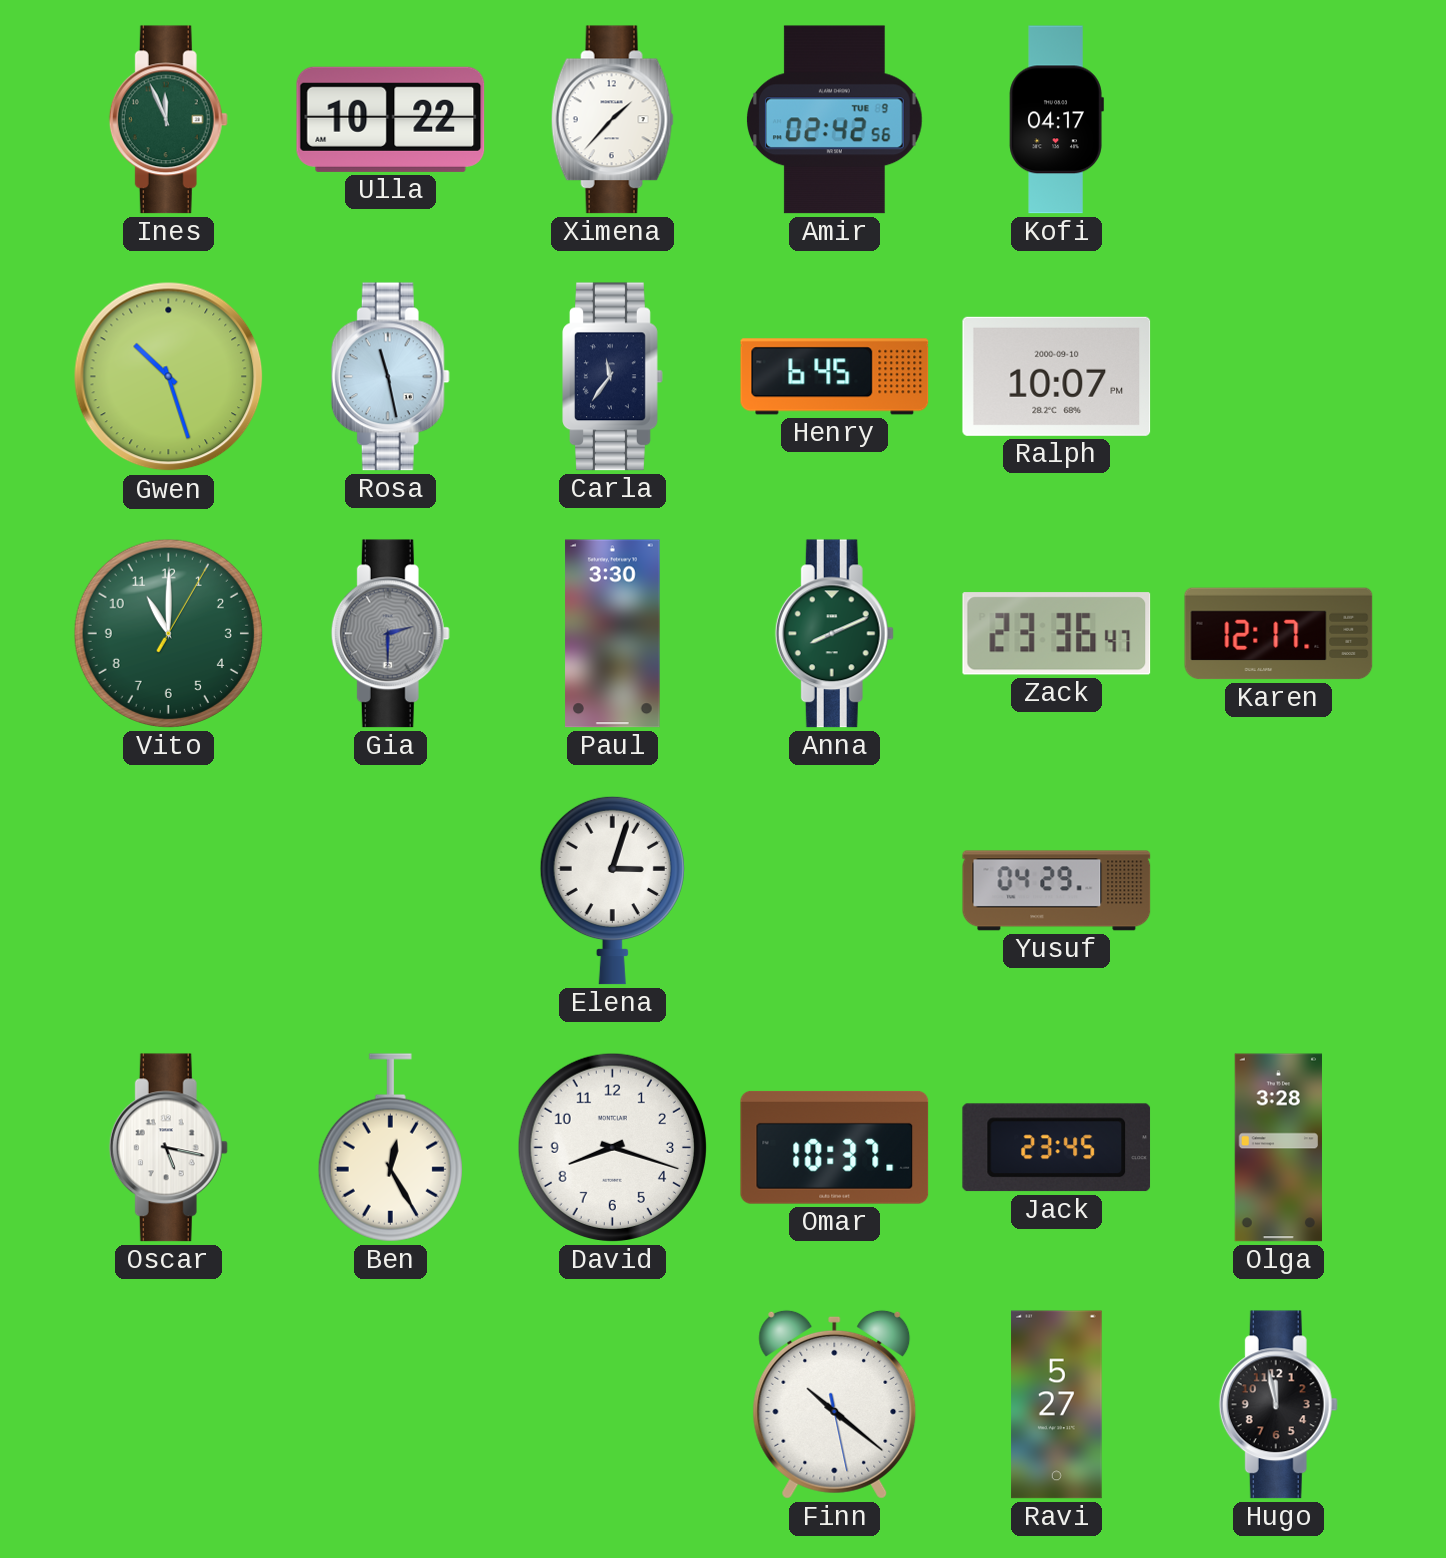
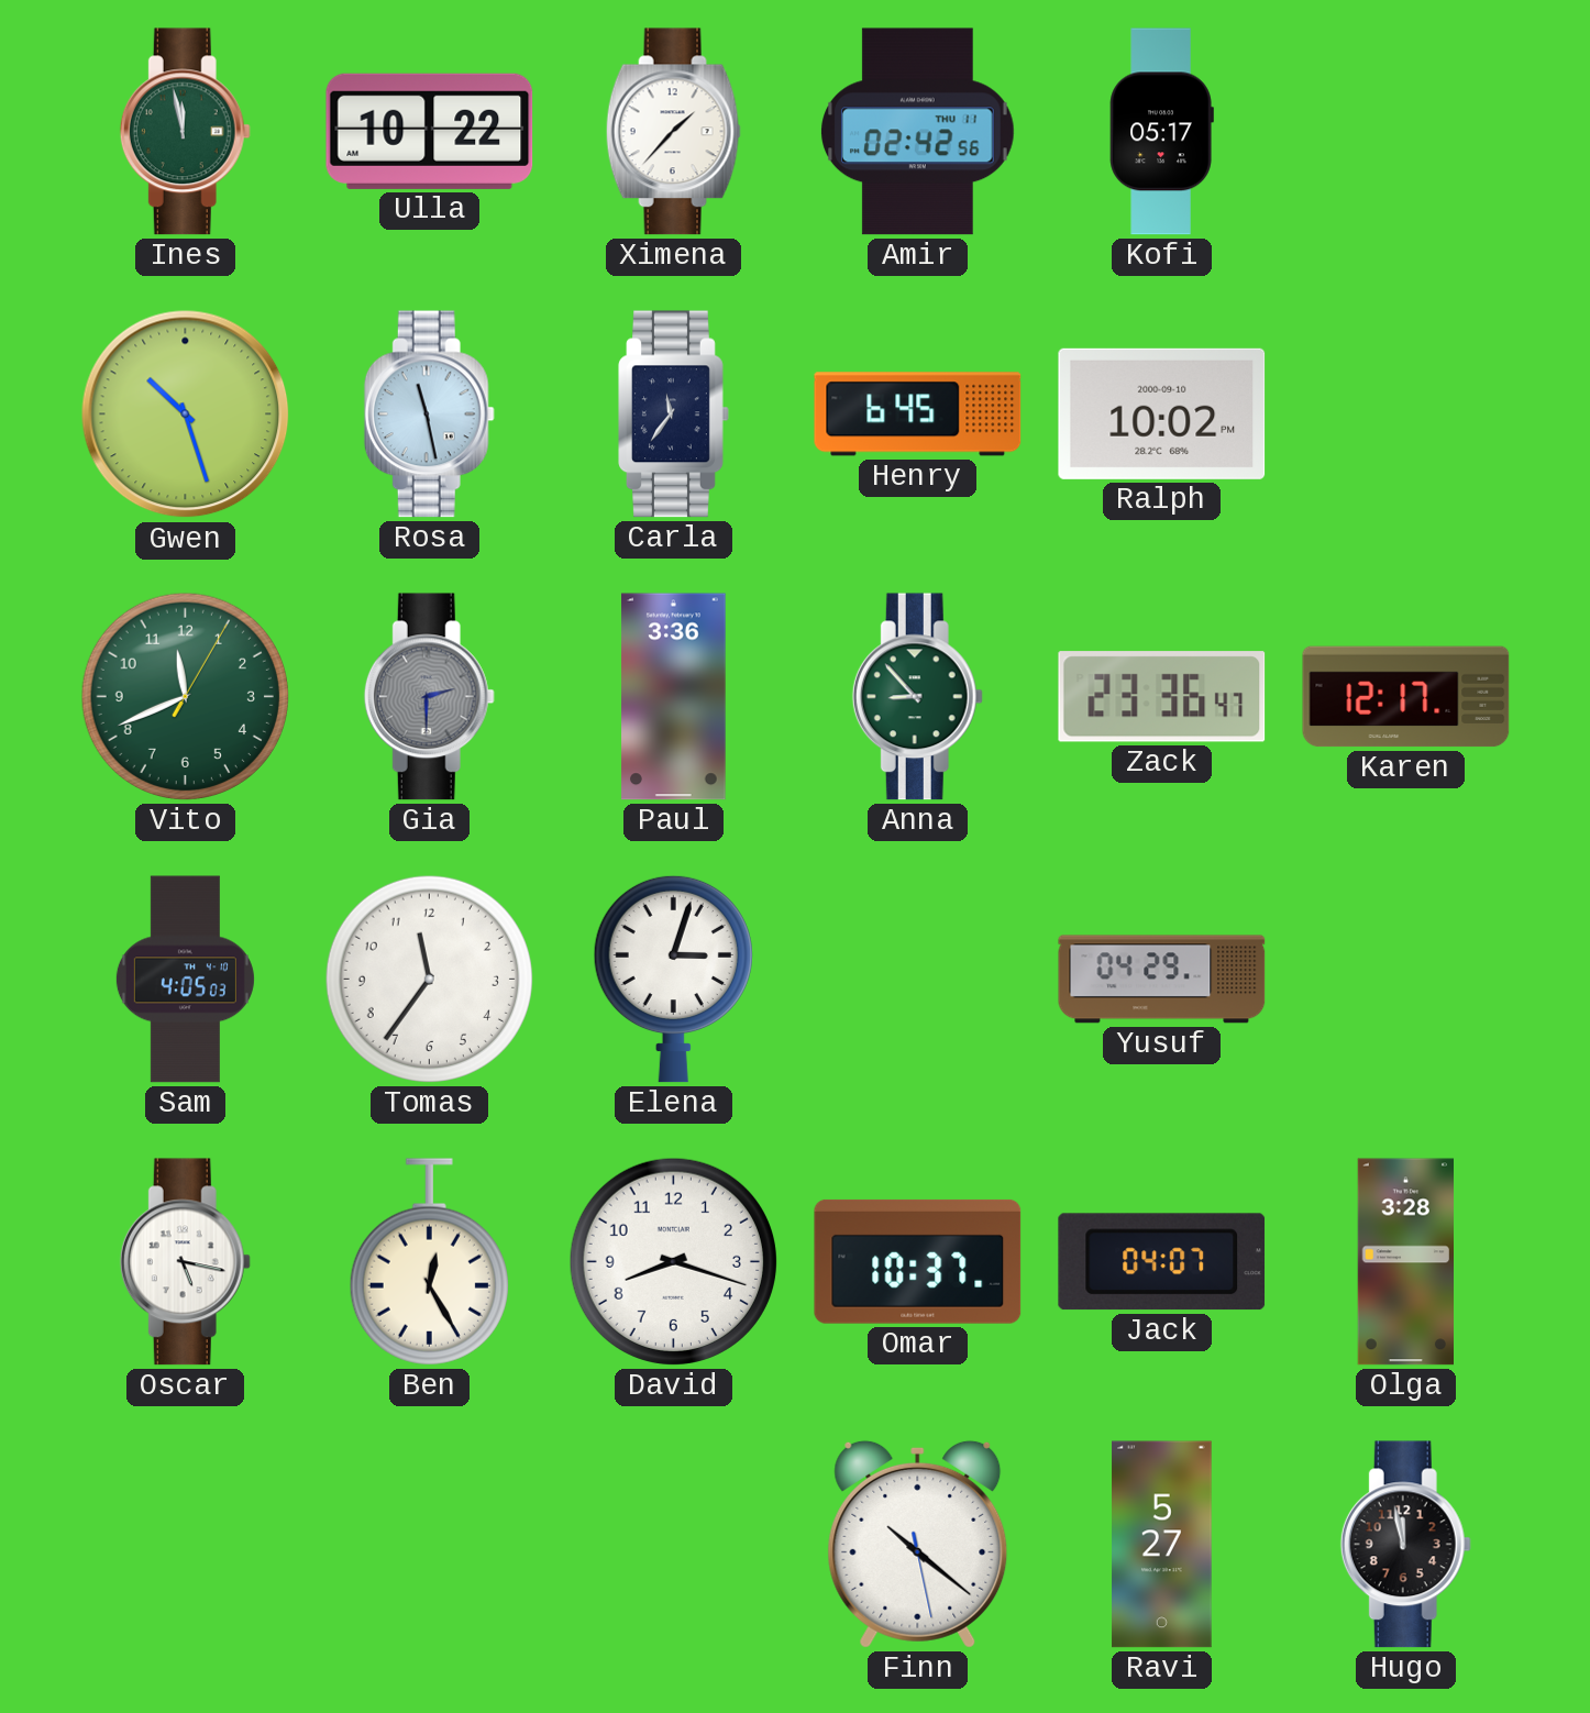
Ines: 11:56 -> 11:58
Amir date: TUE 9 -> THU 11
Kofi: 04:17 -> 05:17
Ralph: 10:07 -> 10:02
Vito: 11:00 -> 11:41
Paul: 3:30 -> 3:36
Anna: 8:11 -> 8:53
Sam: none -> 4:05
Tomas: none -> 11:36
Jack: 23:45 -> 04:07
